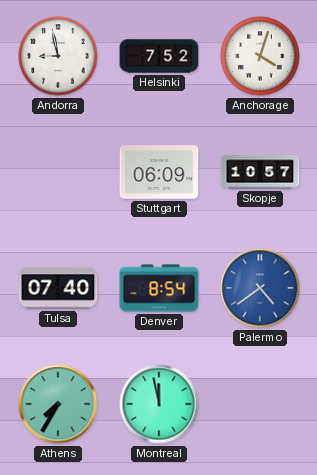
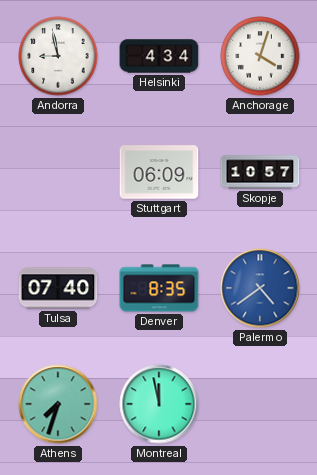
Helsinki: 7:52 -> 4:34
Denver: 8:54 -> 8:35
Athens: 7:35 -> 7:33
